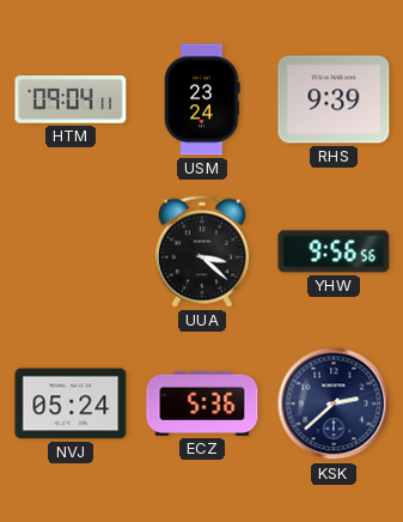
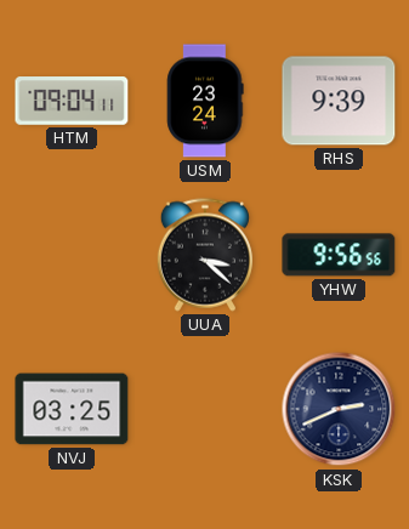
NVJ: 05:24 -> 03:25
ECZ: 5:36 -> none
KSK: 2:38 -> 2:41
